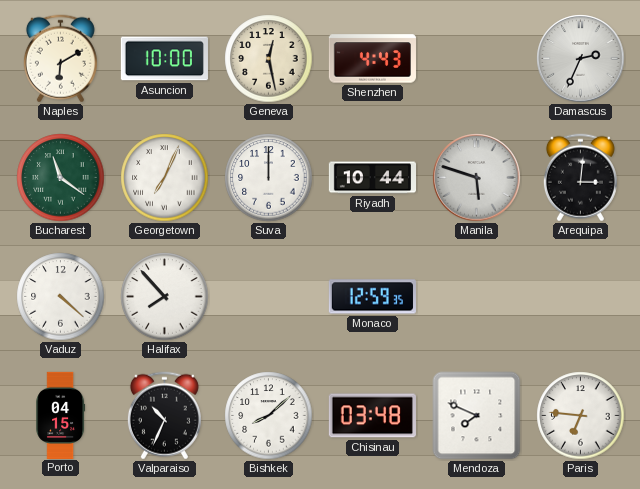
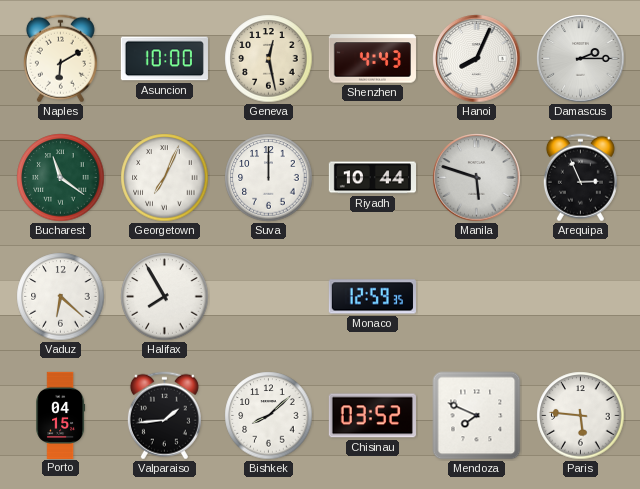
Hanoi: none -> 8:04
Damascus: 2:34 -> 2:15
Arequipa: 3:01 -> 2:56
Vaduz: 4:22 -> 6:22
Halifax: 7:53 -> 7:55
Valparaiso: 10:34 -> 1:44
Chisinau: 03:48 -> 03:52
Paris: 6:46 -> 5:46
